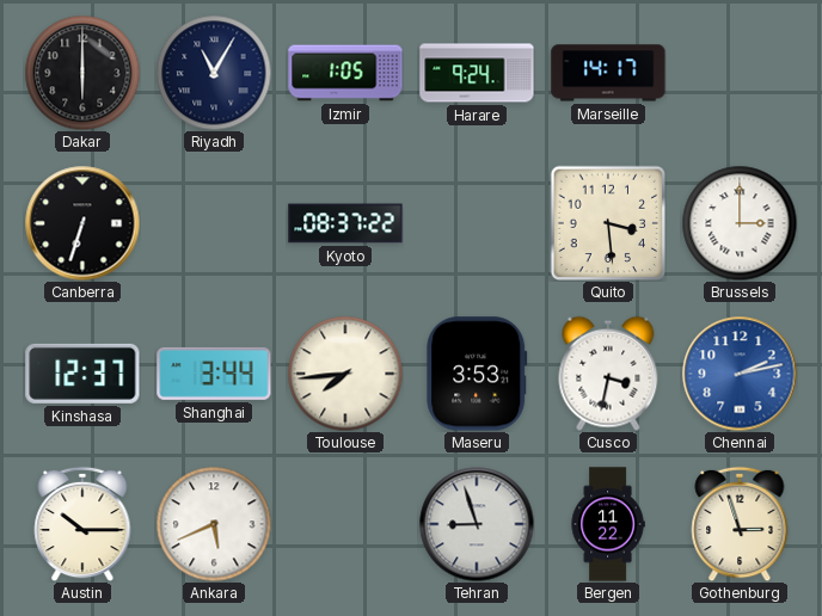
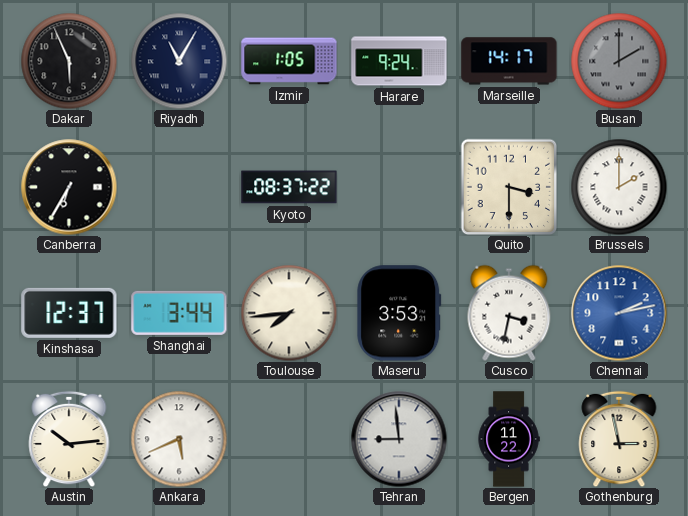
Dakar: 6:00 -> 5:56
Busan: none -> 2:00
Canberra: 6:33 -> 6:35
Quito: 3:29 -> 3:30
Brussels: 3:00 -> 2:00
Austin: 10:15 -> 10:14
Tehran: 8:57 -> 8:59
Gothenburg: 2:57 -> 2:58
